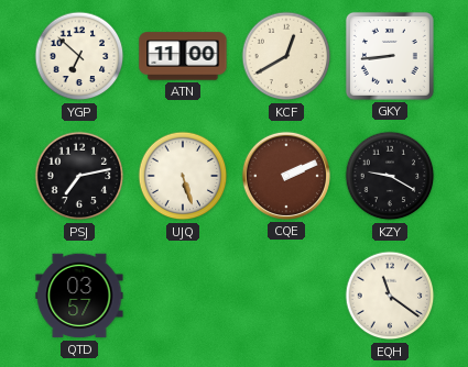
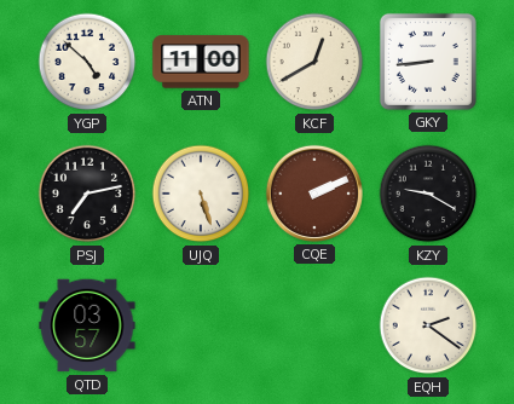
YGP: 6:52 -> 4:52
EQH: 11:21 -> 2:21
